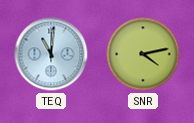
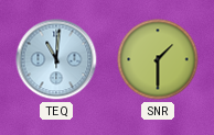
SNR: 4:13 -> 1:30
